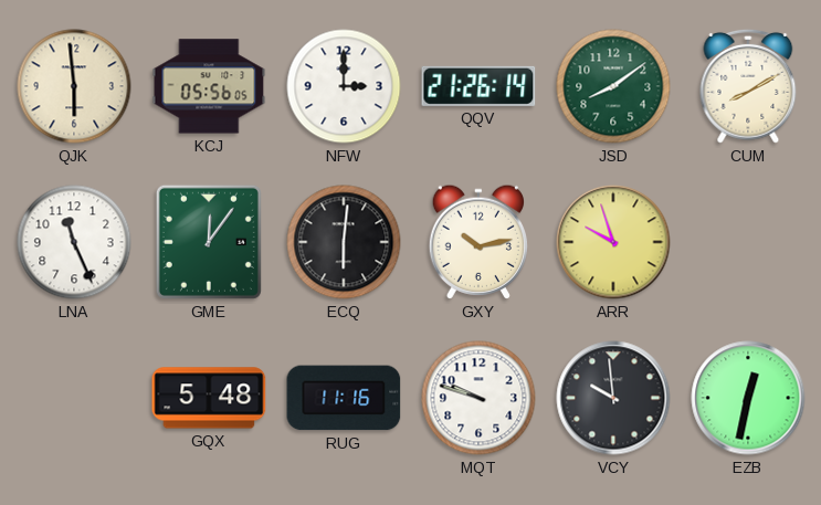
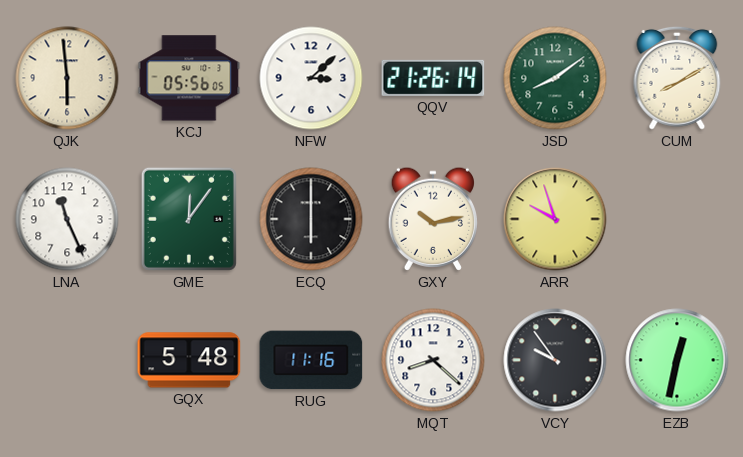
NFW: 3:00 -> 3:08
ECQ: 6:01 -> 6:00
MQT: 9:48 -> 8:22
VCY: 9:59 -> 9:54
